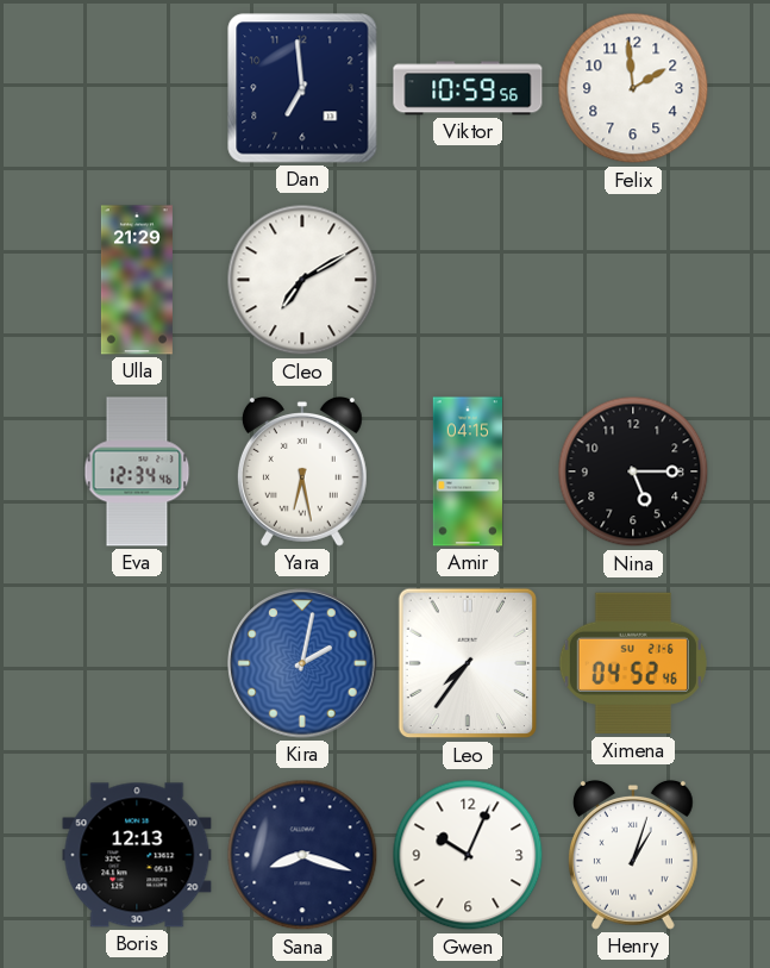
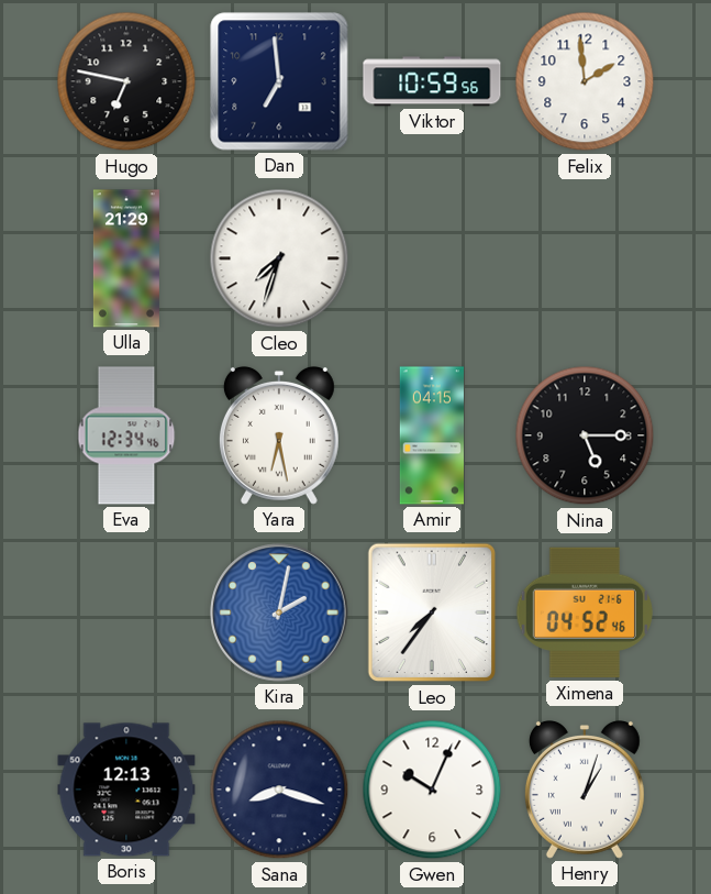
Hugo: none -> 6:47
Cleo: 7:10 -> 7:33
